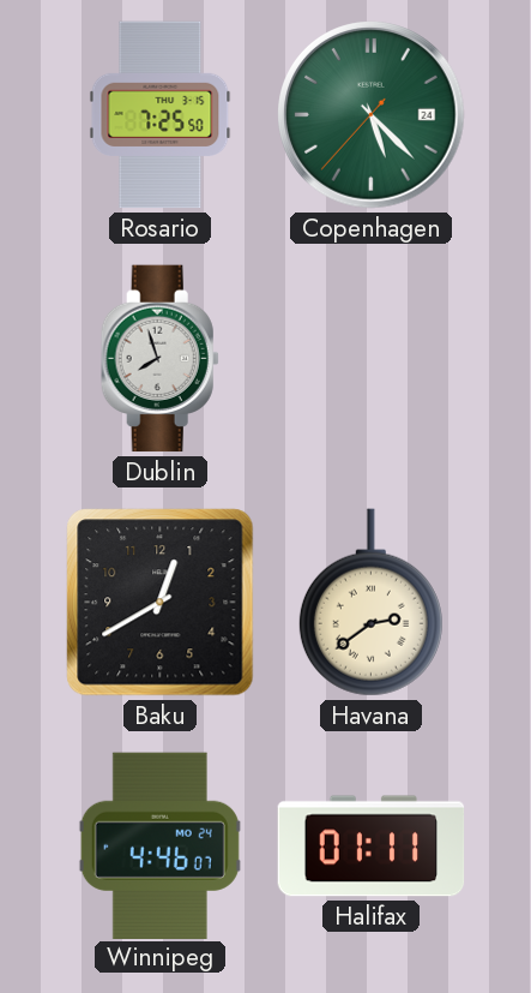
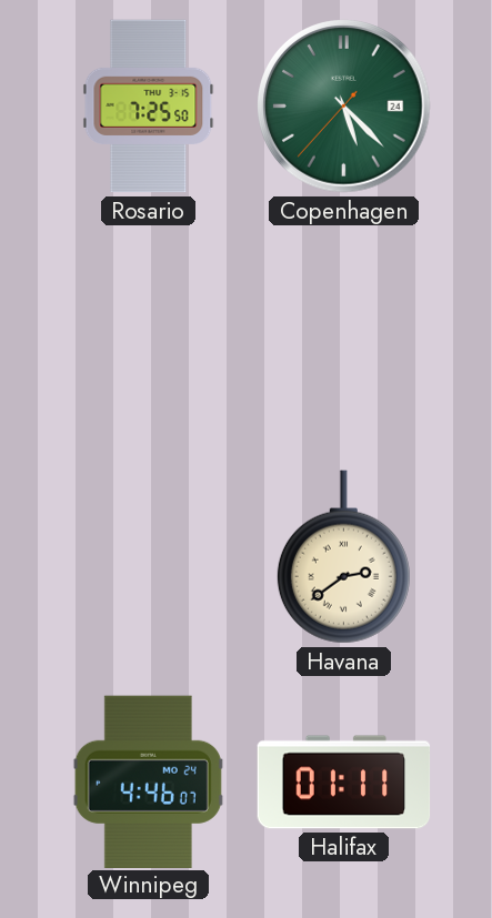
Dublin: 7:57 -> none
Baku: 12:40 -> none
